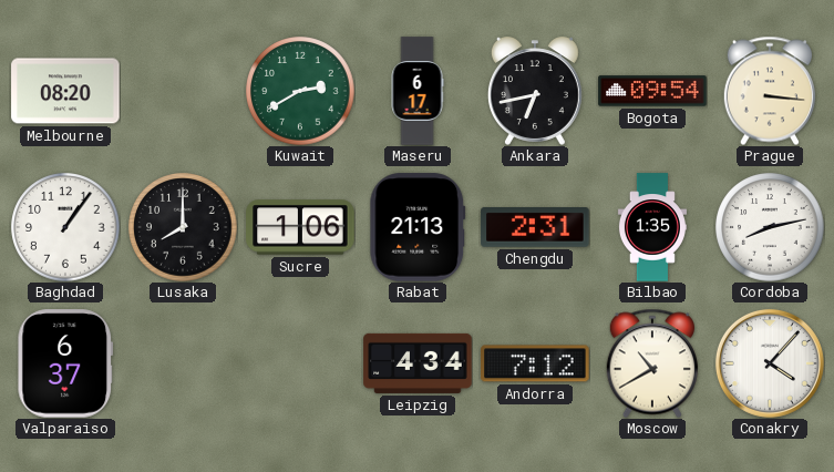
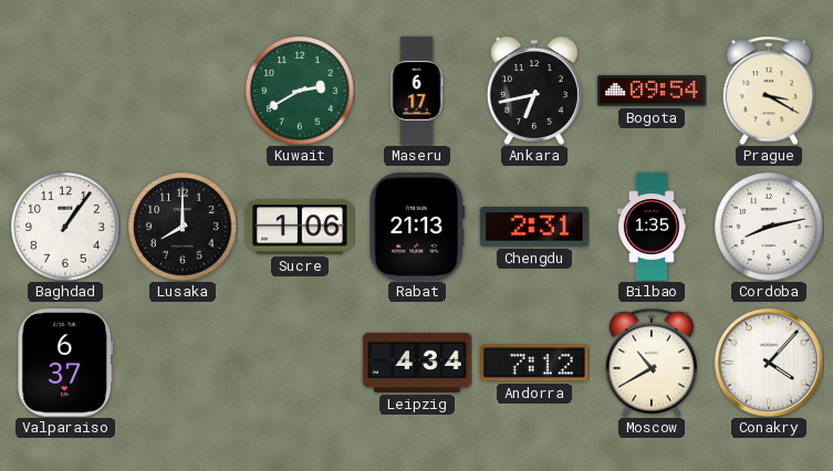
Melbourne: 08:20 -> none
Prague: 3:16 -> 3:20
